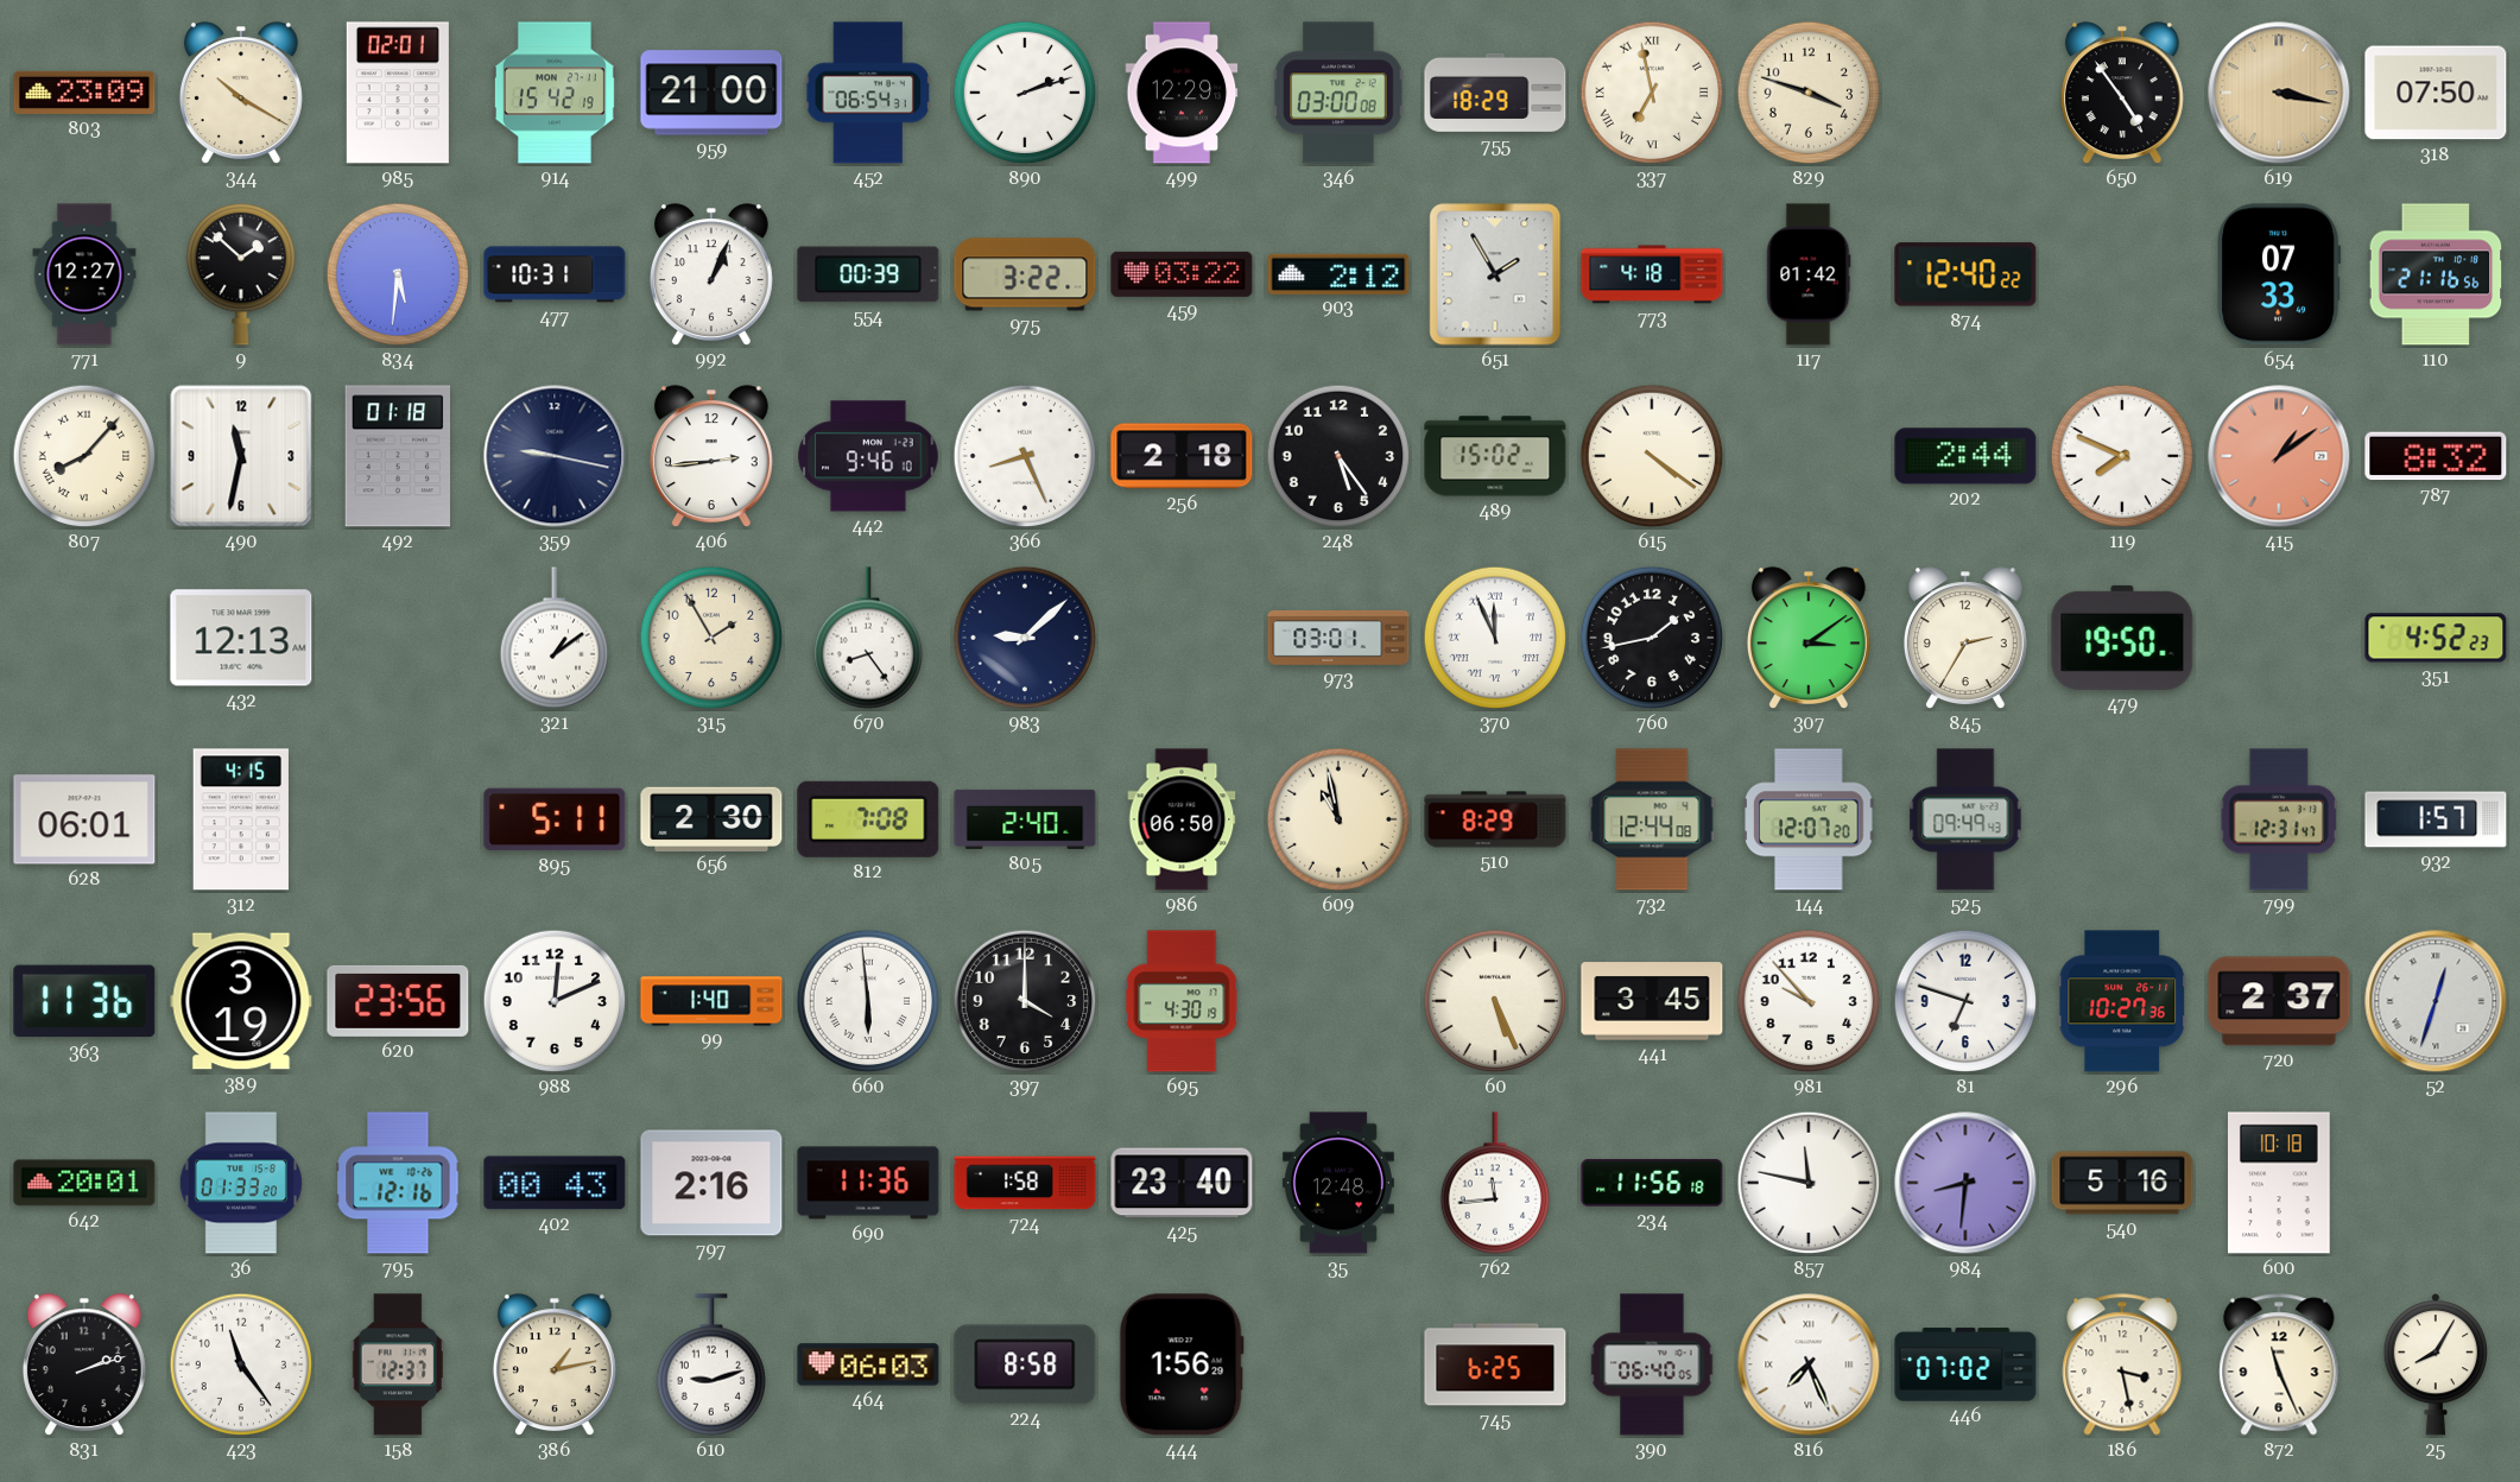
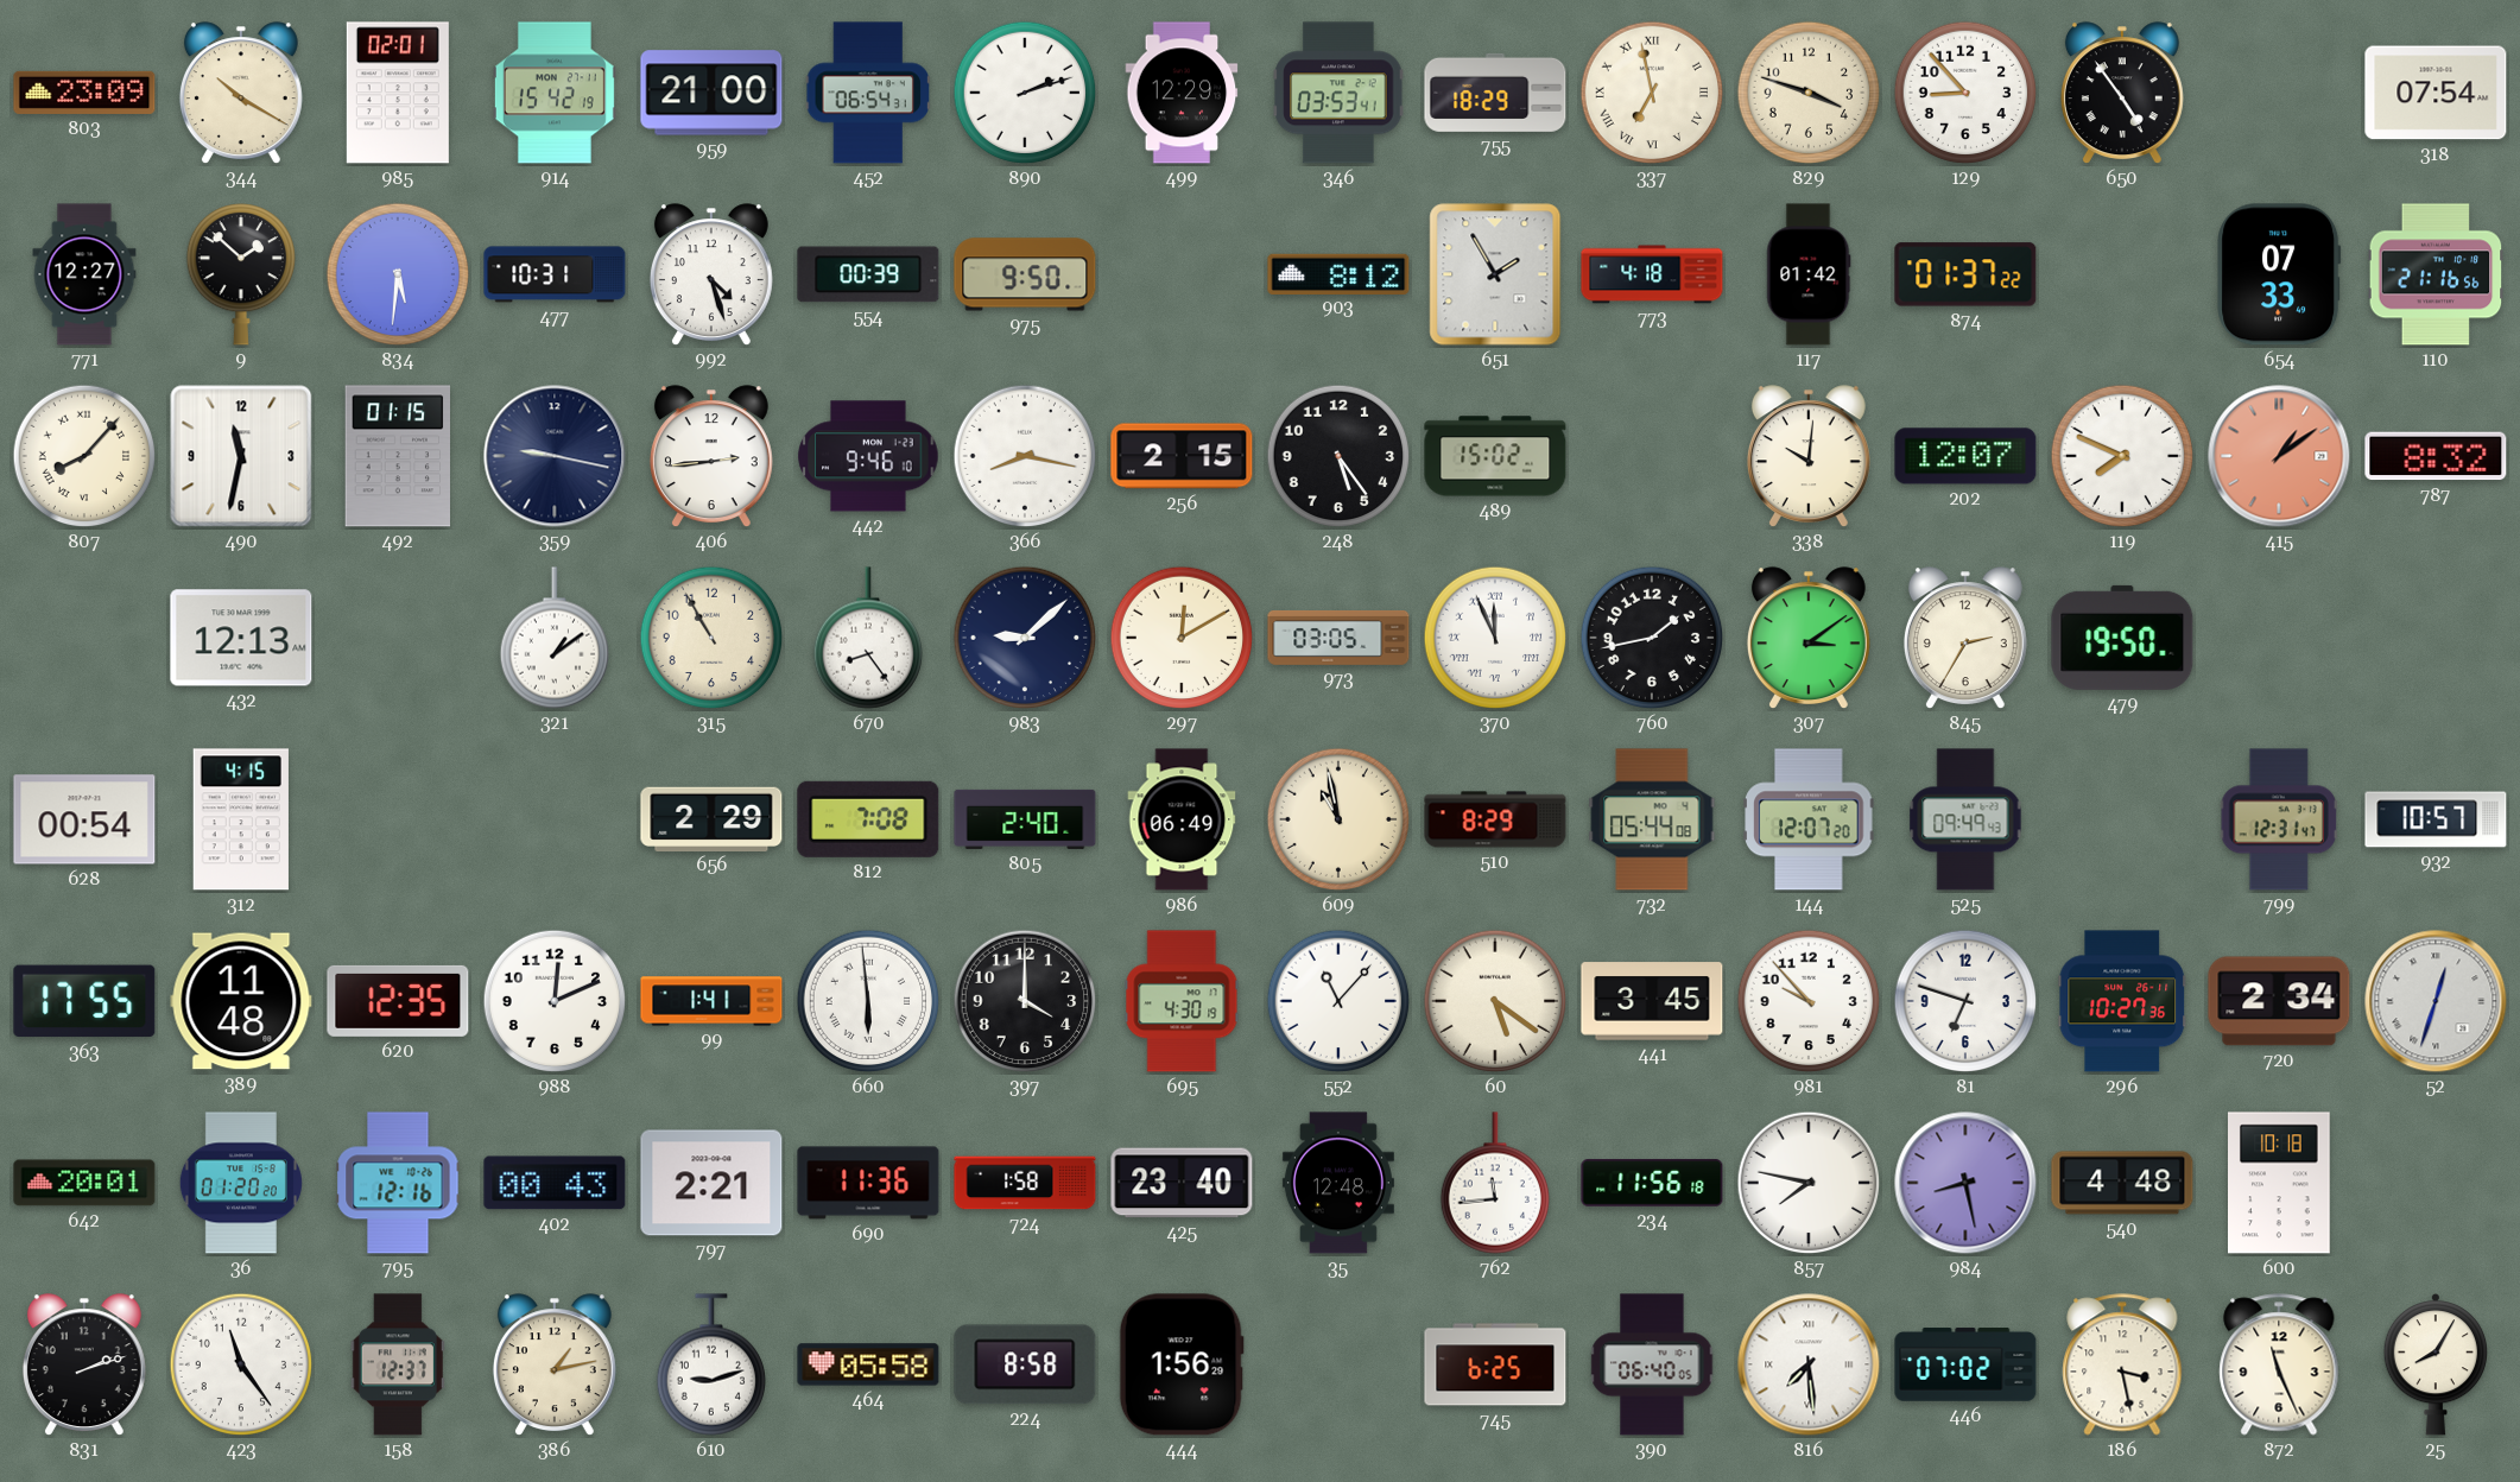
346: 03:00 -> 03:53
129: none -> 8:53
619: 3:17 -> none
318: 07:50 -> 07:54
992: 1:04 -> 4:27
975: 3:22 -> 9:50
459: 03:22 -> none
903: 2:12 -> 8:12
874: 12:40 -> 01:37
492: 01:18 -> 01:15
366: 8:26 -> 8:17
256: 2:18 -> 2:15
615: 4:21 -> none
338: none -> 10:01
202: 2:44 -> 12:07
315: 1:55 -> 10:55
297: none -> 12:10
973: 03:01 -> 03:05
351: 4:52 -> none
628: 06:01 -> 00:54
895: 5:11 -> none
656: 2:30 -> 2:29
986: 06:50 -> 06:49
732: 12:44 -> 05:44
932: 1:57 -> 10:57
363: 11:36 -> 17:55
389: 3:19 -> 11:48
620: 23:56 -> 12:35
99: 1:40 -> 1:41
552: none -> 11:07
60: 5:26 -> 5:21
720: 2:37 -> 2:34
36: 01:33 -> 01:20
797: 2:16 -> 2:21
857: 11:47 -> 7:47
984: 8:31 -> 8:28
540: 5:16 -> 4:48
464: 06:03 -> 05:58
816: 7:26 -> 7:29
